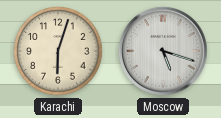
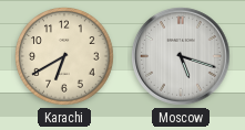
Karachi: 6:03 -> 6:40
